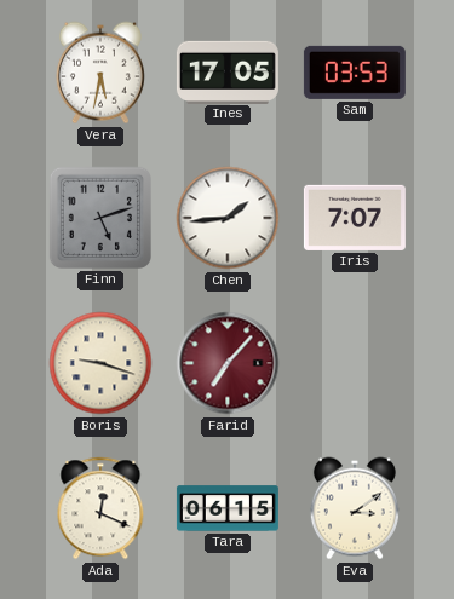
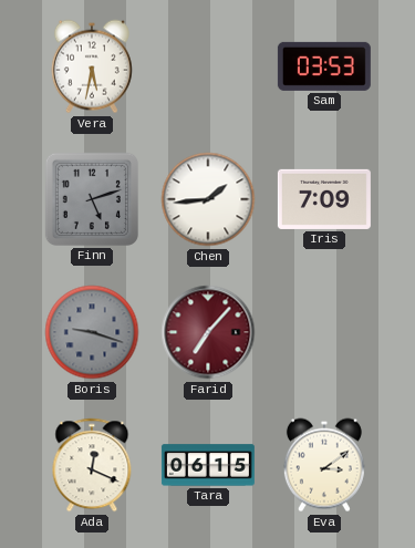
Ines: 17:05 -> none
Iris: 7:07 -> 7:09
Boris dial: cream -> grey
